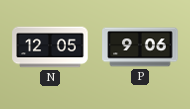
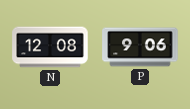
N: 12:05 -> 12:08
